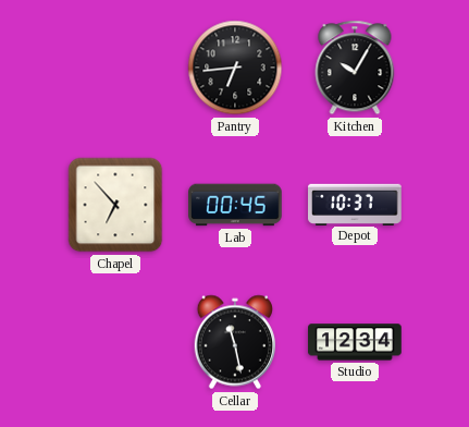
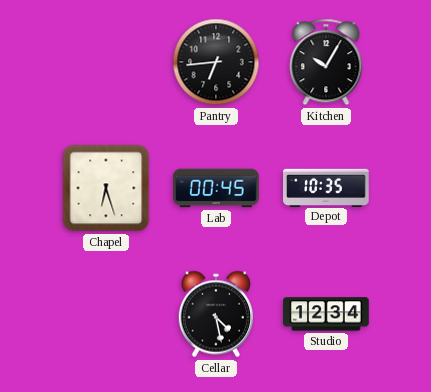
Chapel: 6:53 -> 6:27
Depot: 10:37 -> 10:35
Cellar: 11:28 -> 4:28
